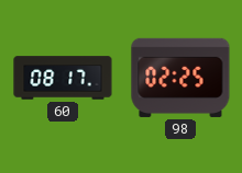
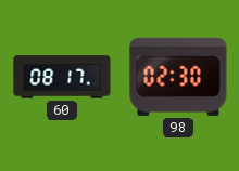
98: 02:25 -> 02:30
